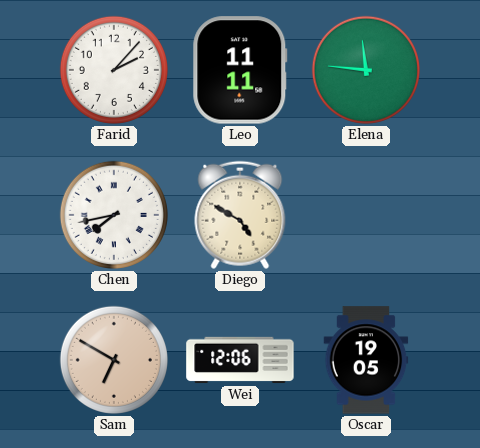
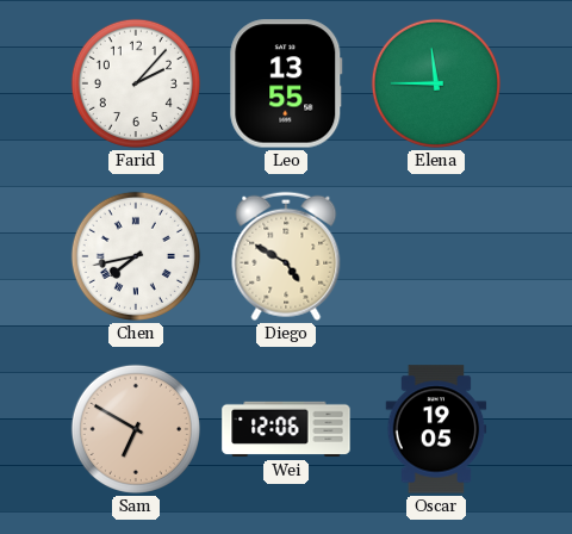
Leo: 11:11 -> 13:55
Elena: 11:46 -> 11:45
